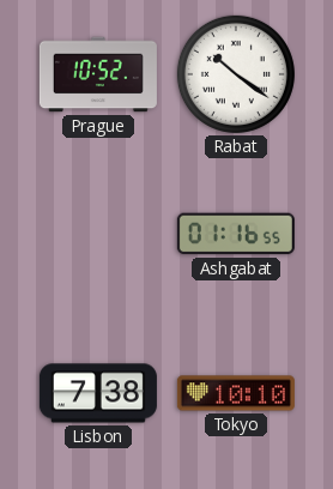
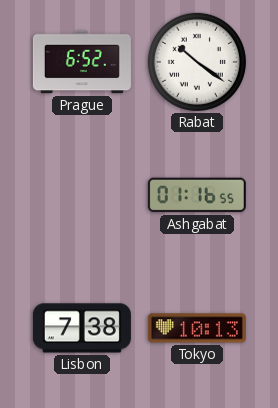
Prague: 10:52 -> 6:52
Tokyo: 10:10 -> 10:13
